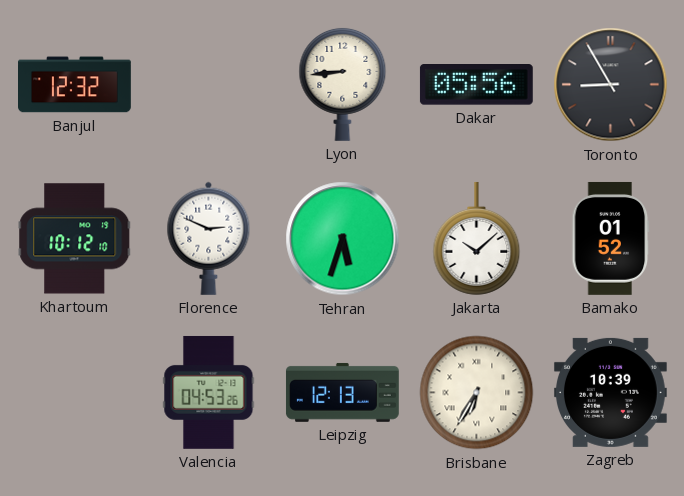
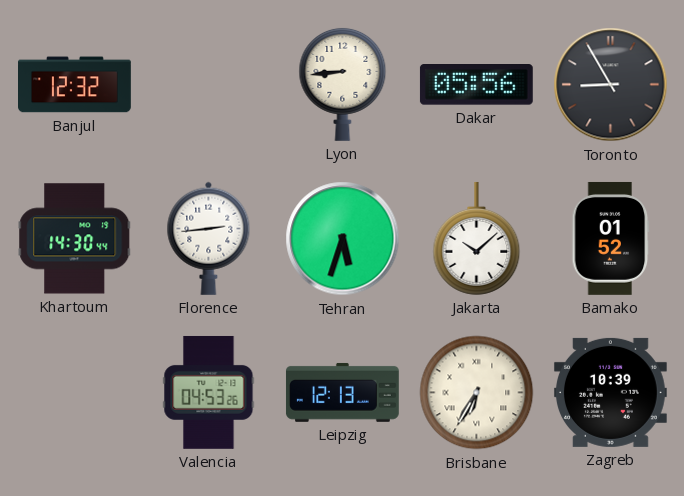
Khartoum: 10:12 -> 14:30
Florence: 2:49 -> 2:44
